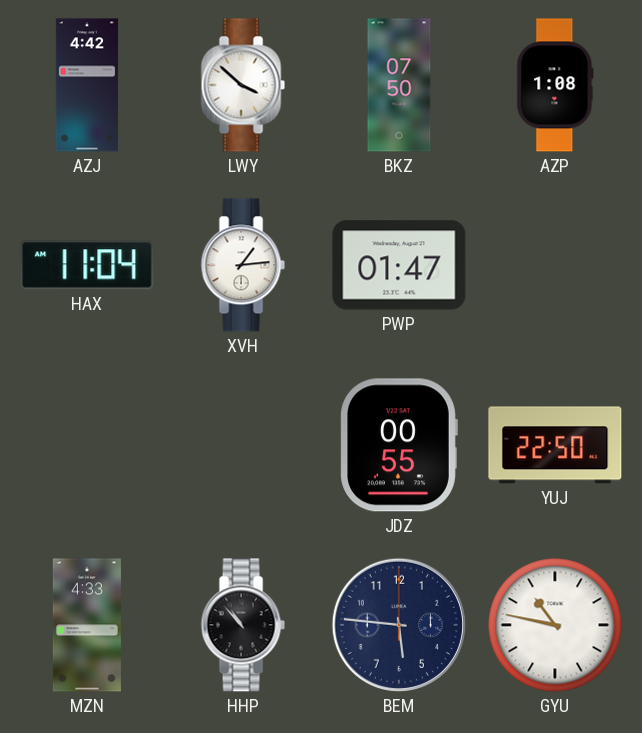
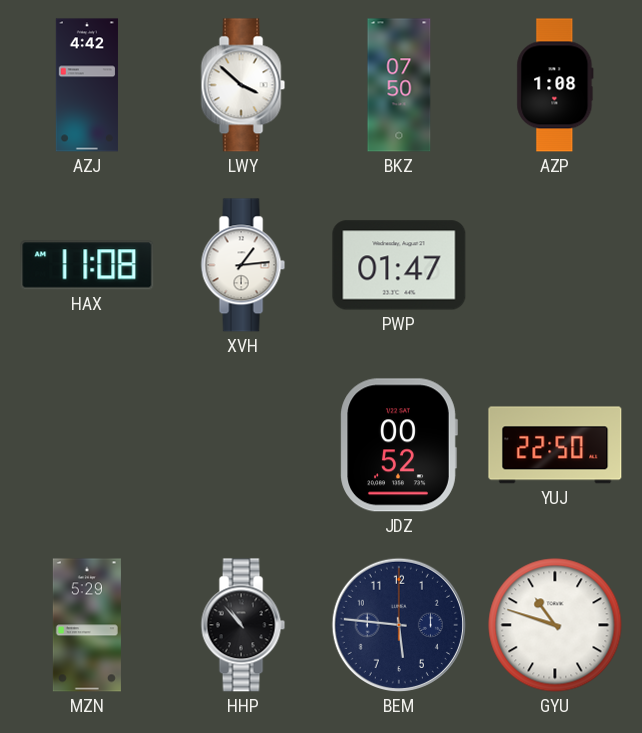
HAX: 11:04 -> 11:08
JDZ: 00:55 -> 00:52
MZN: 4:33 -> 5:29
GYU: 10:47 -> 10:48
